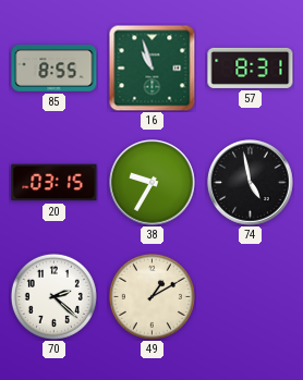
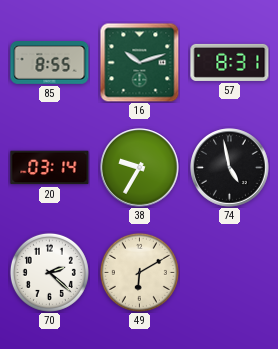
16: 10:57 -> 10:12
20: 03:15 -> 03:14
49: 1:10 -> 6:10
